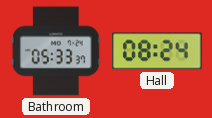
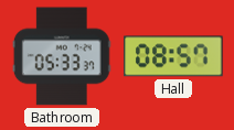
Hall: 08:24 -> 08:57
